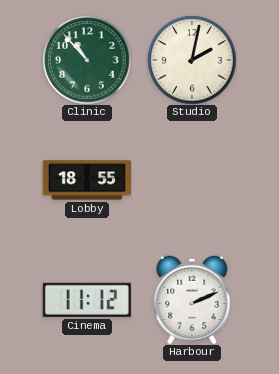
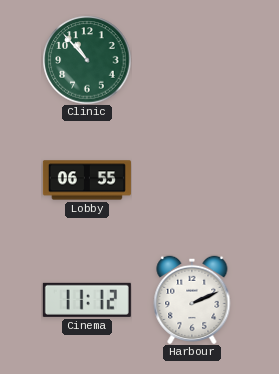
Studio: 2:02 -> none
Lobby: 18:55 -> 06:55
